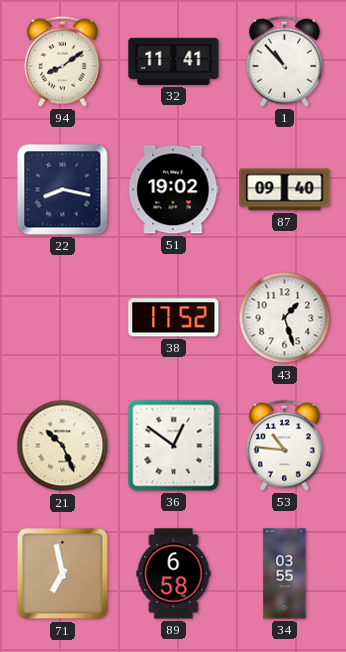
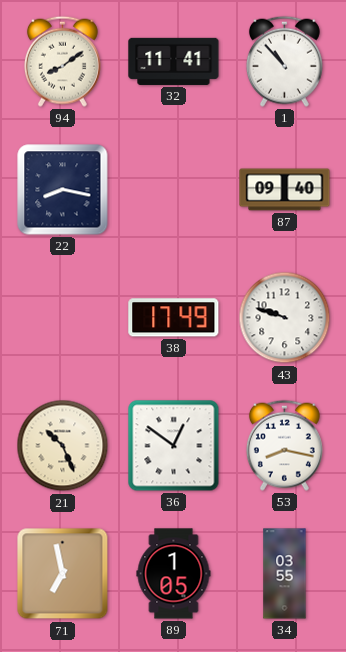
51: 19:02 -> none
38: 17:52 -> 17:49
43: 1:27 -> 9:48
53: 10:46 -> 8:17
89: 6:58 -> 1:05
